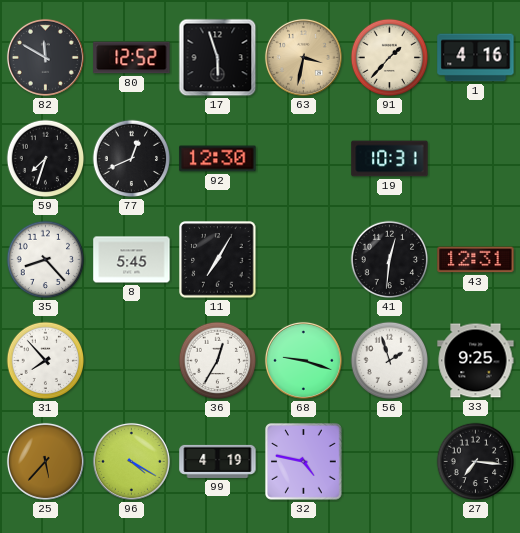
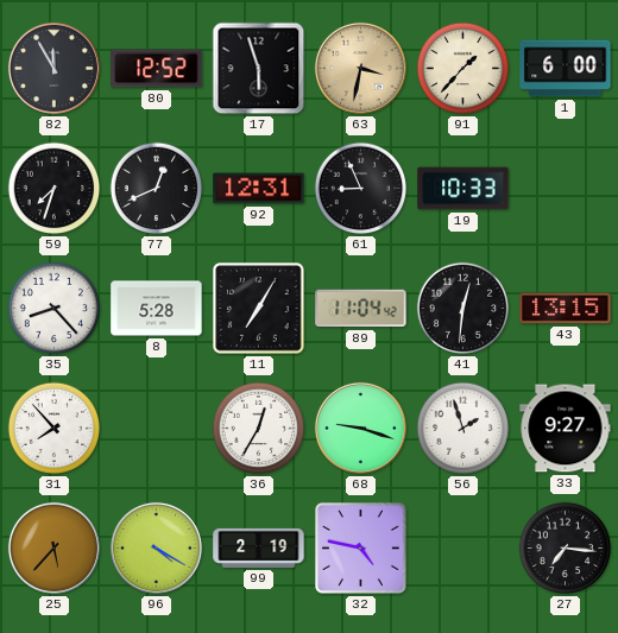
82: 11:50 -> 11:55
1: 4:16 -> 6:00
92: 12:30 -> 12:31
61: none -> 8:56
19: 10:31 -> 10:33
8: 5:45 -> 5:28
89: none -> 11:04
43: 12:31 -> 13:15
33: 9:25 -> 9:27
99: 4:19 -> 2:19
